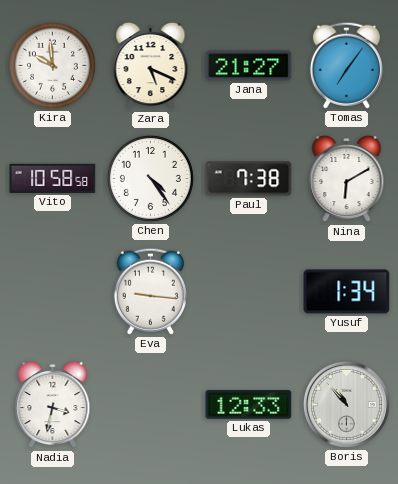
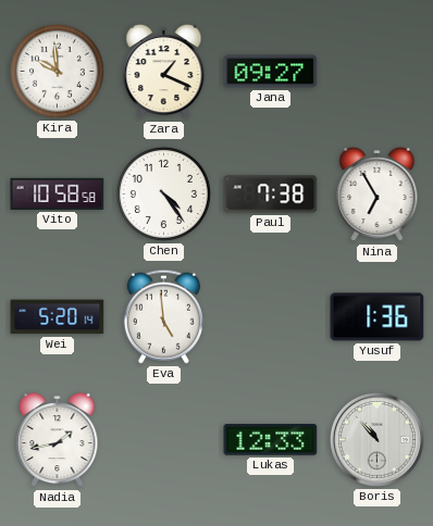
Zara: 5:19 -> 1:19
Jana: 21:27 -> 09:27
Tomas: 7:06 -> none
Nina: 6:10 -> 6:55
Wei: none -> 5:20
Eva: 9:16 -> 4:59
Yusuf: 1:34 -> 1:36
Nadia: 3:32 -> 1:43
